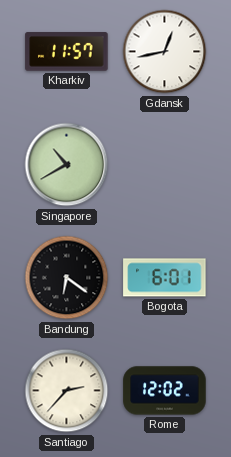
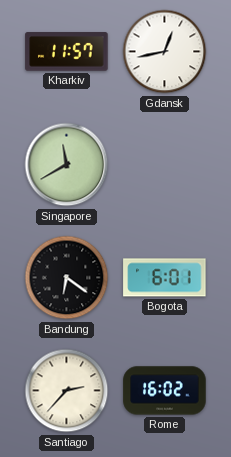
Singapore: 10:40 -> 11:40
Rome: 12:02 -> 16:02
